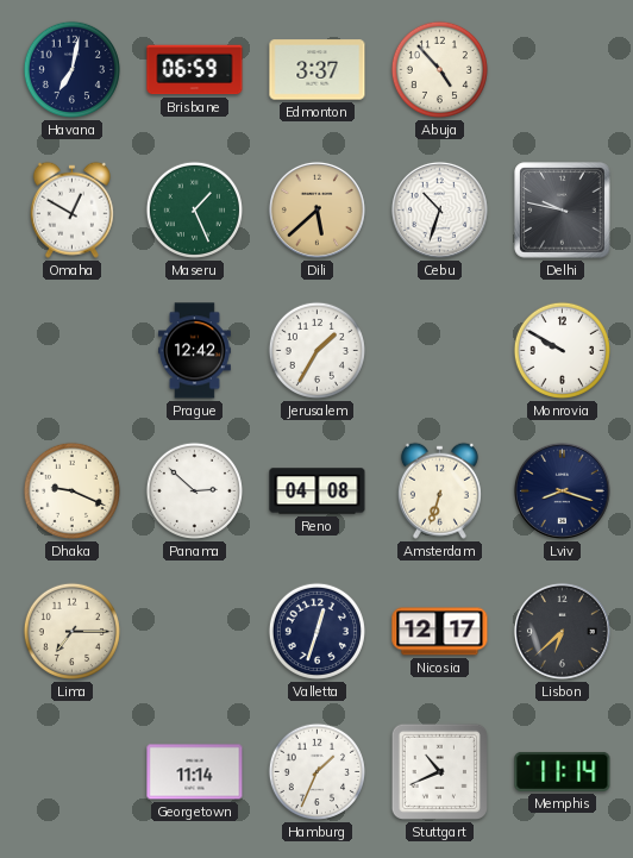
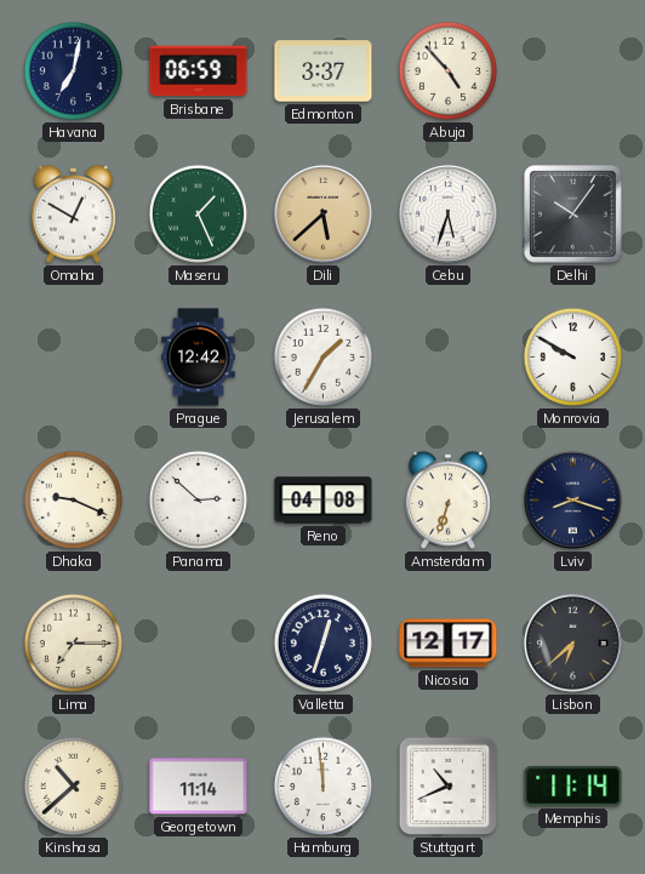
Cebu: 10:33 -> 5:33
Delhi: 9:47 -> 10:06
Kinshasa: none -> 10:38
Hamburg: 1:34 -> 11:59
